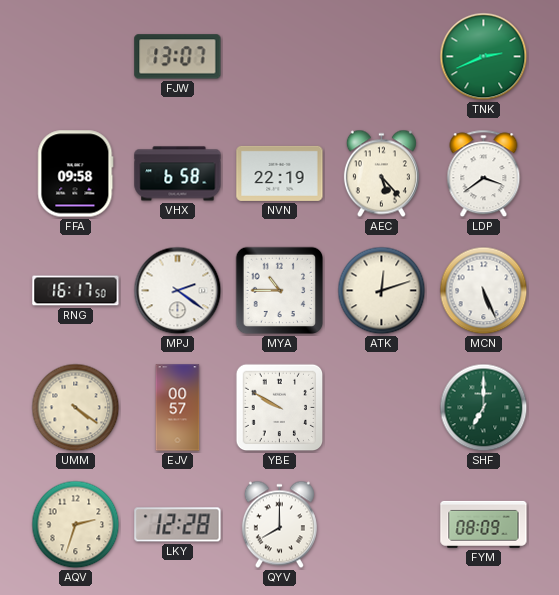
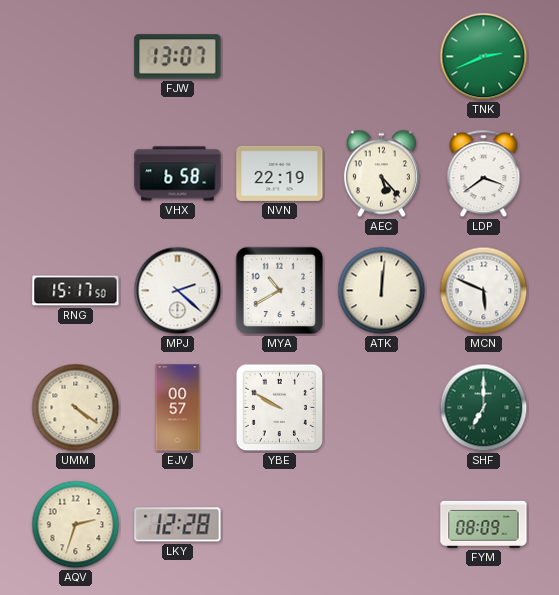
FFA: 09:58 -> none
RNG: 16:17 -> 15:17
MPJ: 2:21 -> 2:22
MYA: 10:45 -> 10:40
ATK: 12:12 -> 12:01
MCN: 5:26 -> 5:49
QYV: 8:00 -> none
